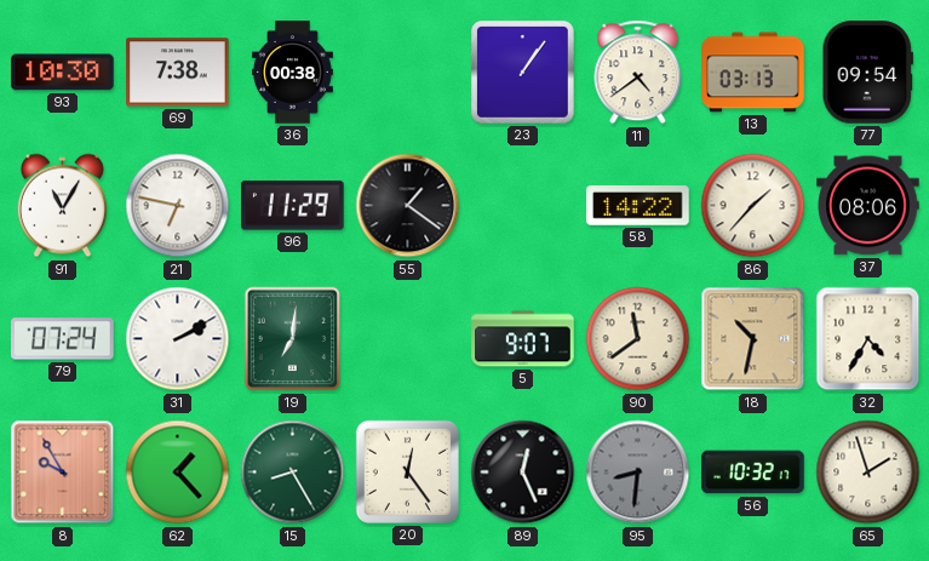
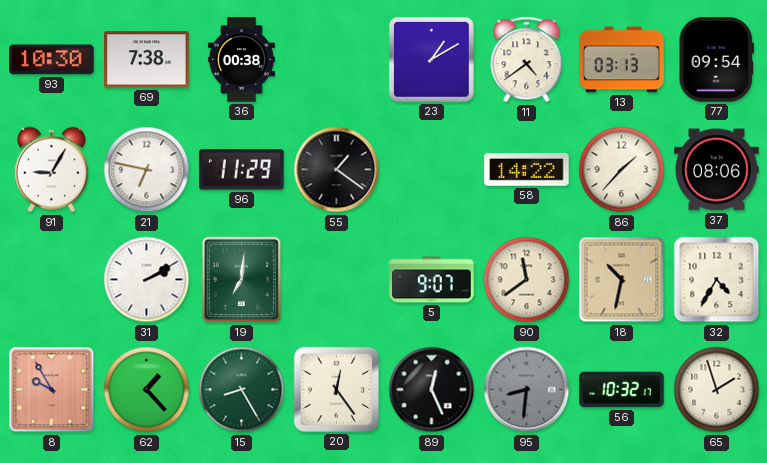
23: 1:06 -> 1:10
91: 11:05 -> 9:05
79: 07:24 -> none
